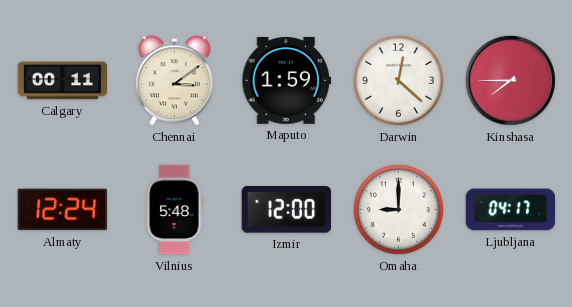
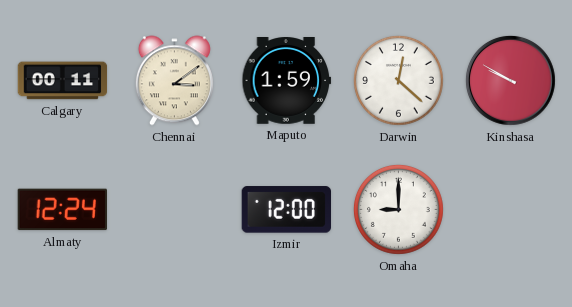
Kinshasa: 7:45 -> 9:50
Vilnius: 5:48 -> none
Ljubljana: 04:17 -> none
